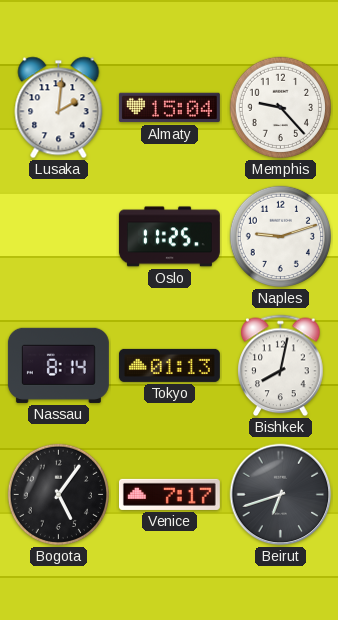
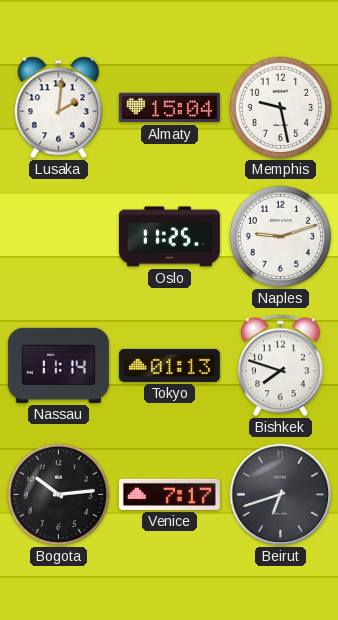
Memphis: 9:23 -> 9:28
Nassau: 8:14 -> 11:14
Bishkek: 8:02 -> 7:48
Bogota: 5:06 -> 10:14
